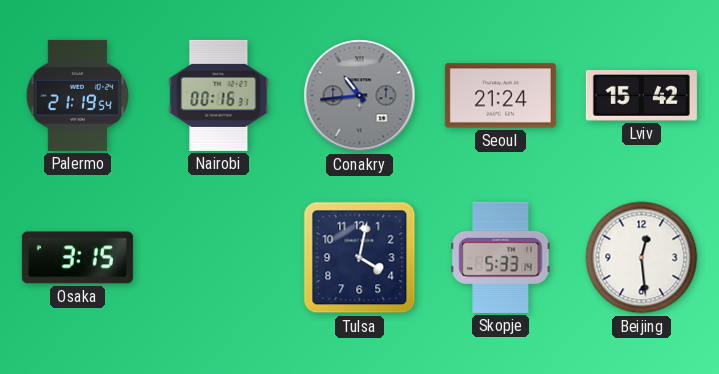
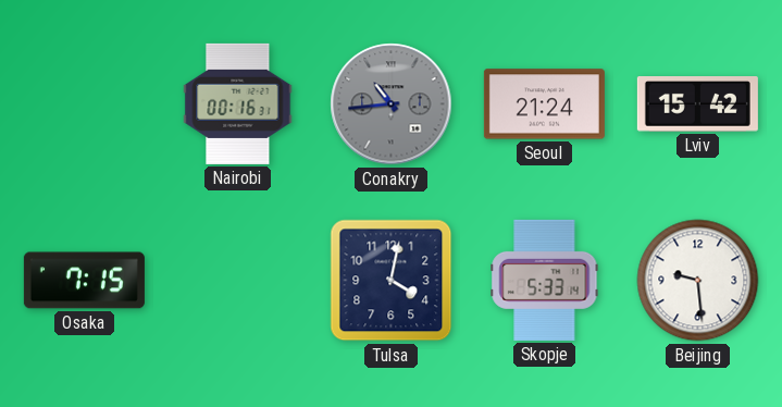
Palermo: 21:19 -> none
Osaka: 3:15 -> 7:15
Beijing: 12:29 -> 9:29
